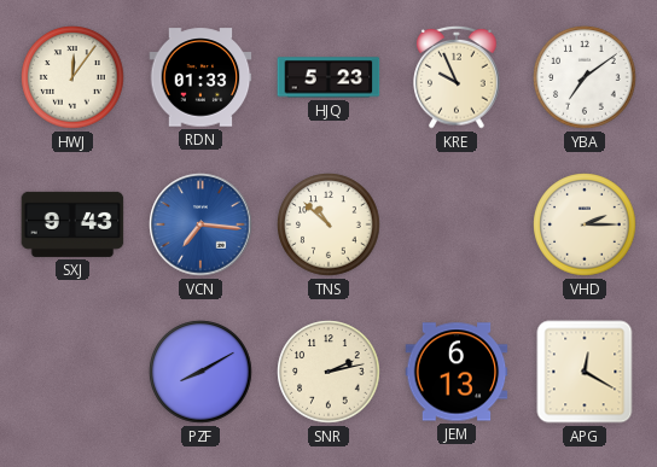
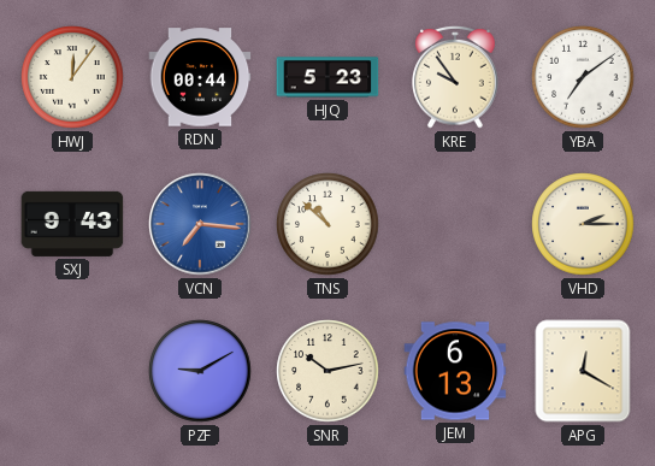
RDN: 01:33 -> 00:44
KRE: 9:56 -> 9:54
PZF: 8:10 -> 9:10
SNR: 2:13 -> 10:13
